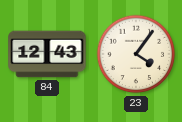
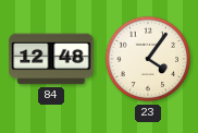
84: 12:43 -> 12:48
